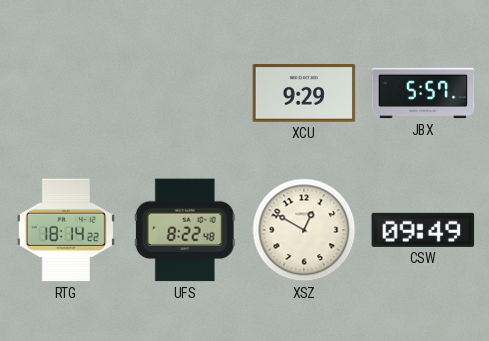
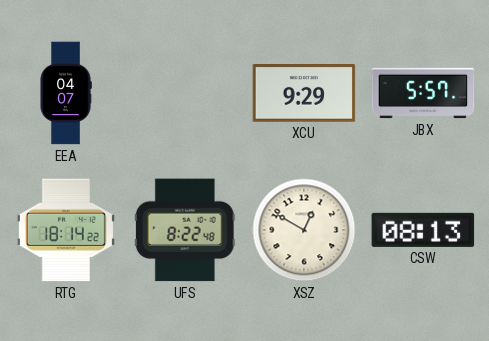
EEA: none -> 04:07
CSW: 09:49 -> 08:13
